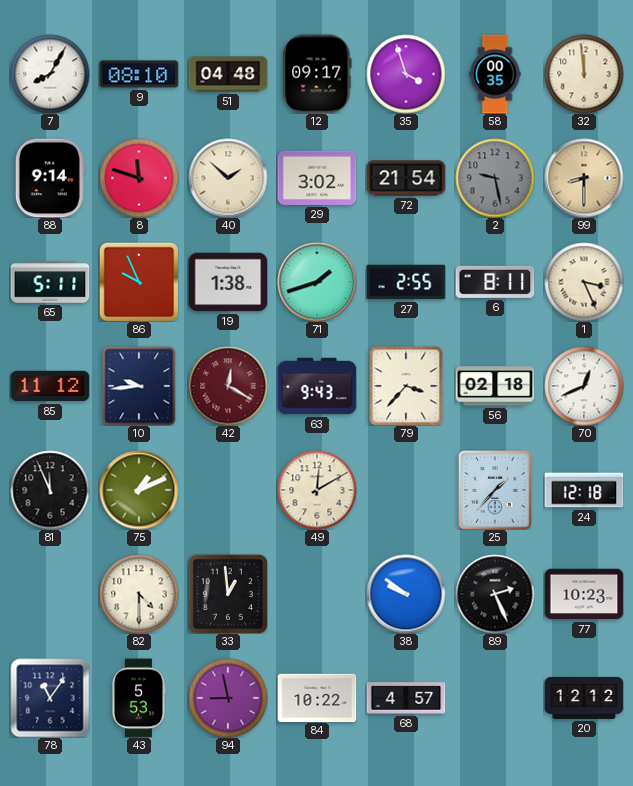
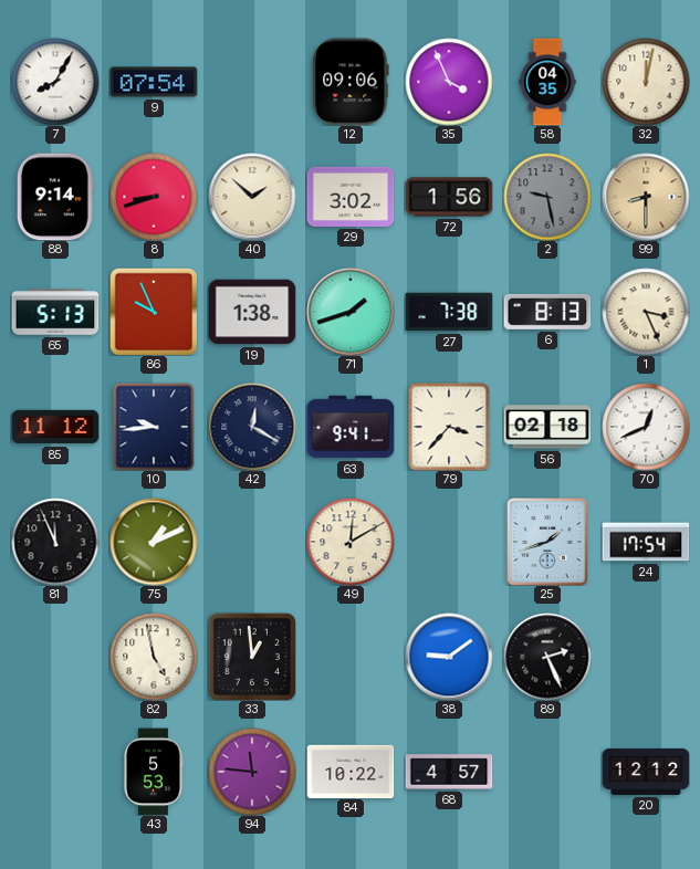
9: 08:10 -> 07:54
51: 04:48 -> none
12: 09:17 -> 09:06
35: 3:57 -> 3:56
58: 00:35 -> 04:35
32: 11:59 -> 12:02
8: 11:48 -> 8:42
72: 21:54 -> 1:56
65: 5:11 -> 5:13
27: 2:55 -> 7:38
6: 8:11 -> 8:13
42 dial: burgundy -> navy
63: 9:43 -> 9:41
25: 1:37 -> 1:42
24: 12:18 -> 17:54
82: 4:30 -> 4:58
38: 9:51 -> 9:09
77: 10:23 -> none
78: 11:06 -> none
94: 8:58 -> 11:46
